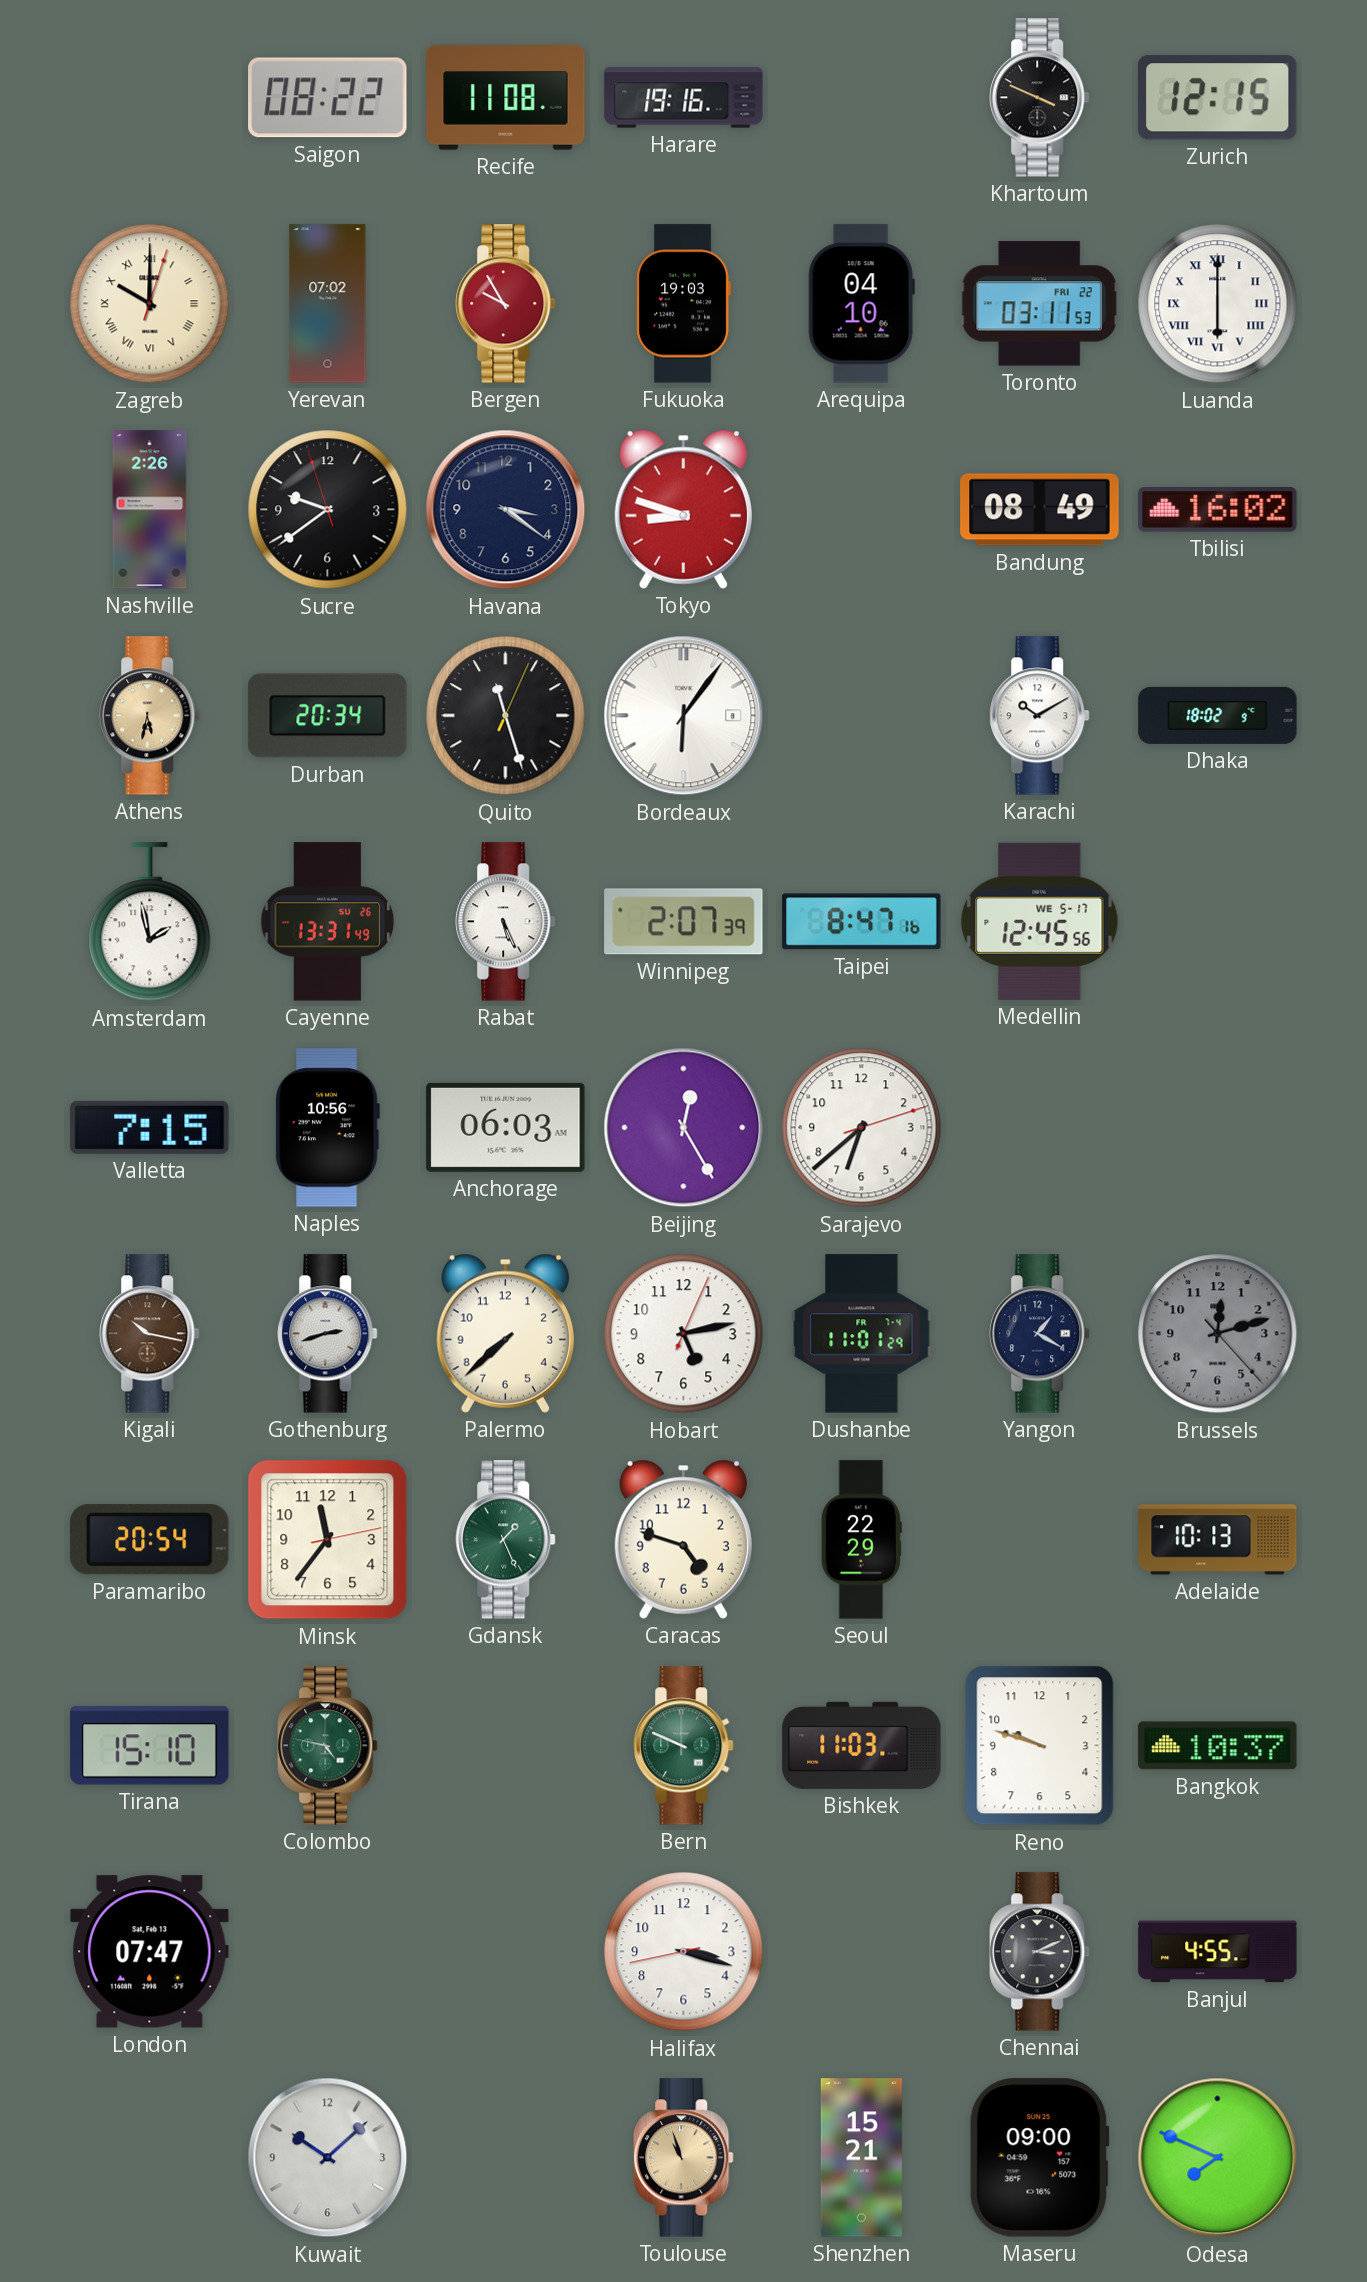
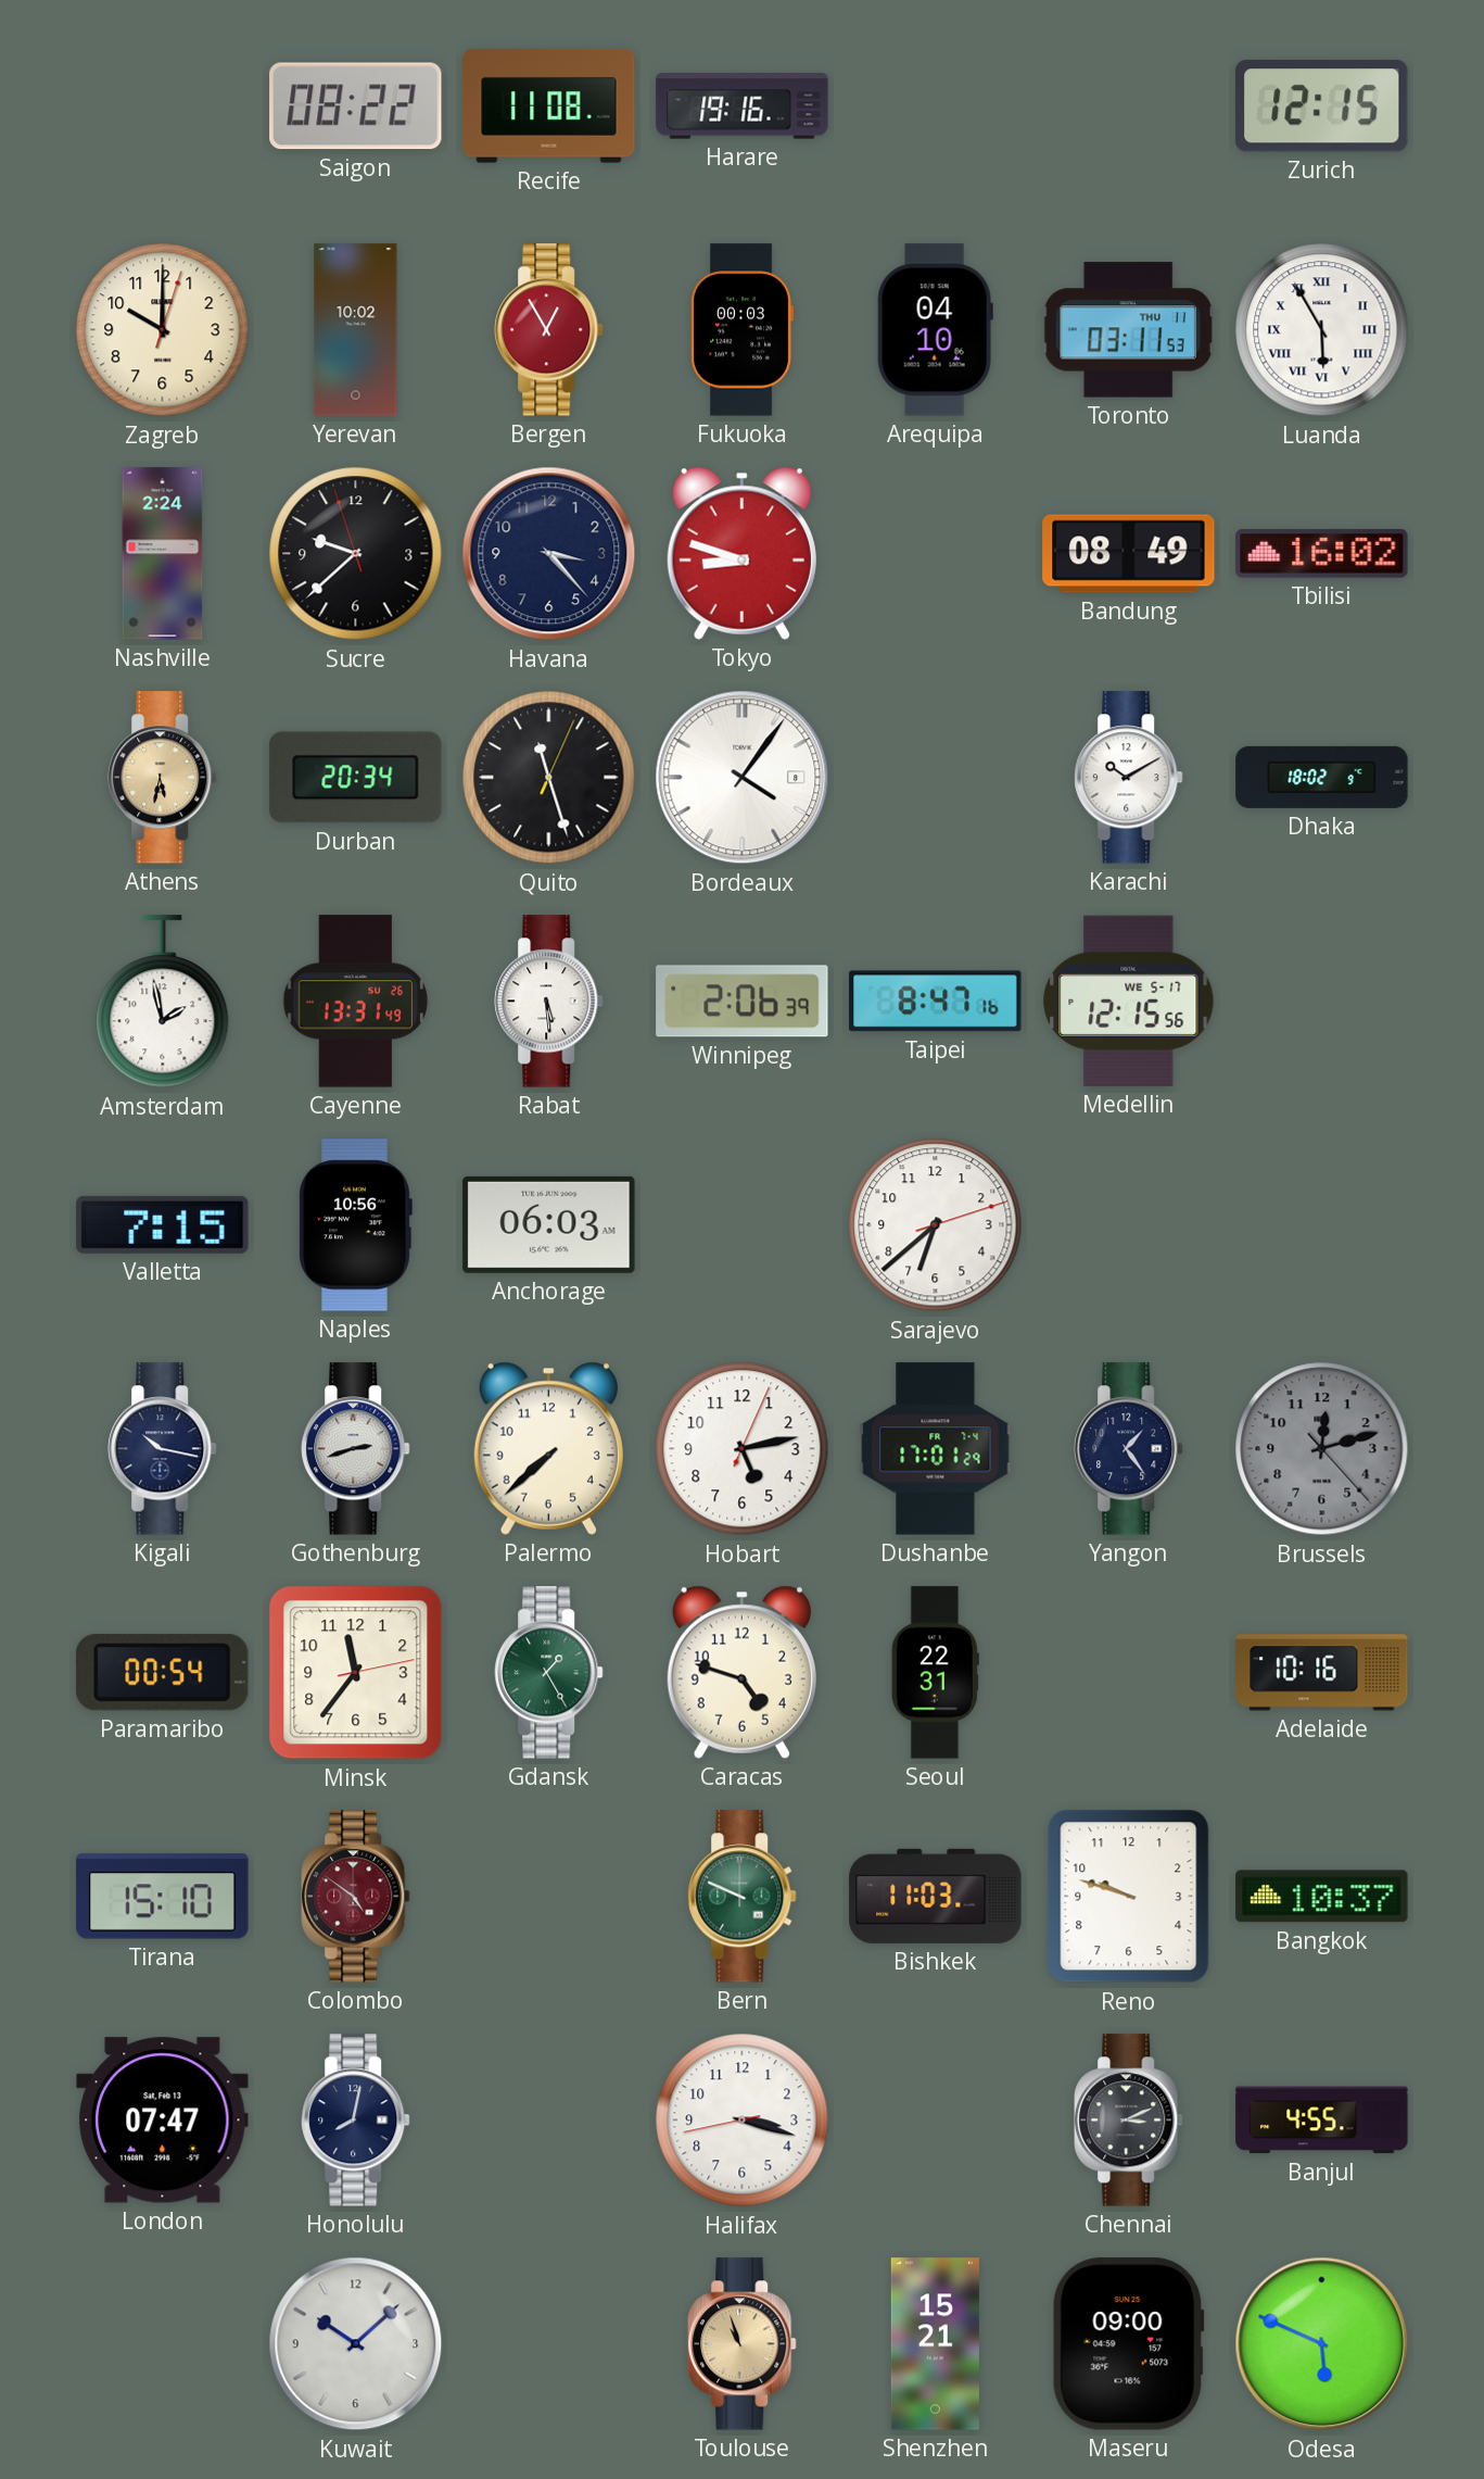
Khartoum: 3:49 -> none
Zagreb numerals: Roman -> Arabic
Yerevan: 07:02 -> 10:02
Bergen: 9:55 -> 12:55
Fukuoka: 19:03 -> 00:03
Toronto date: FRI 22 -> THU 11
Luanda: 6:00 -> 5:55
Nashville: 2:26 -> 2:24
Sucre: 9:38 -> 9:37
Havana: 3:21 -> 3:23
Bordeaux: 6:06 -> 4:06
Rabat: 5:26 -> 5:29
Winnipeg: 2:07 -> 2:06
Medellin: 12:45 -> 12:15
Beijing: 12:25 -> none
Kigali dial: brown -> navy
Dushanbe: 11:01 -> 17:01
Yangon: 1:20 -> 1:24
Paramaribo: 20:54 -> 00:54
Gdansk: 1:26 -> 1:25
Seoul: 22:29 -> 22:31
Adelaide: 10:13 -> 10:16
Colombo: 4:47 -> 4:51
Colombo dial: green -> burgundy
Honolulu: none -> 8:02
Odesa: 7:49 -> 5:49
